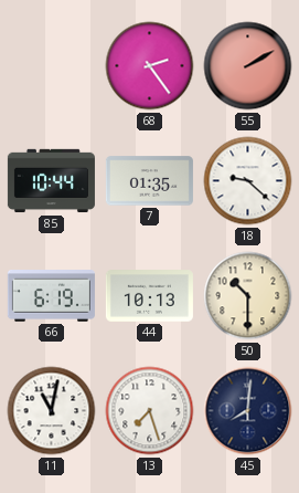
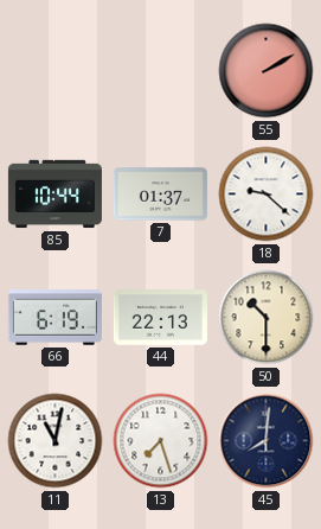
68: 2:24 -> none
7: 01:35 -> 01:37
44: 10:13 -> 22:13
